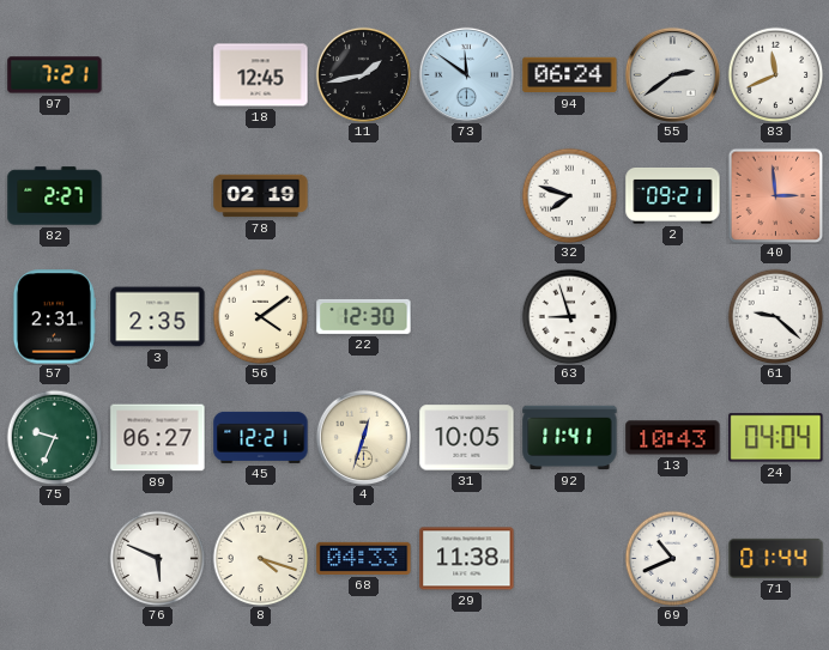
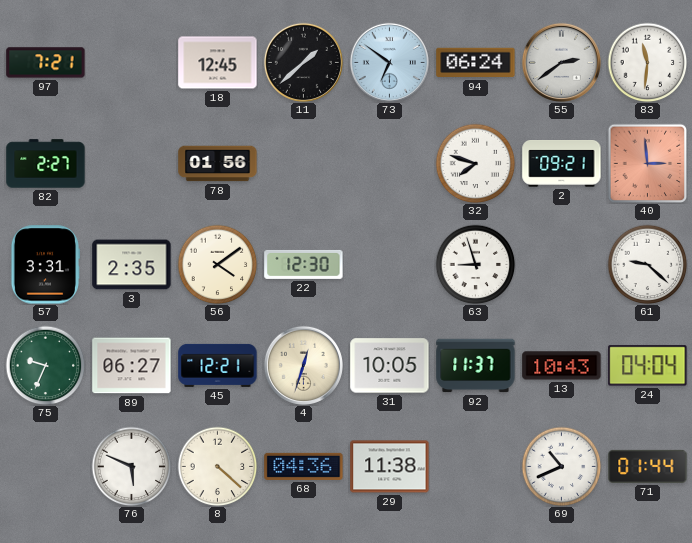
11: 1:43 -> 1:38
73: 11:51 -> 6:51
83: 11:41 -> 11:31
78: 02:19 -> 01:56
57: 2:31 -> 3:31
92: 11:41 -> 11:37
8: 4:18 -> 4:22
68: 04:33 -> 04:36
